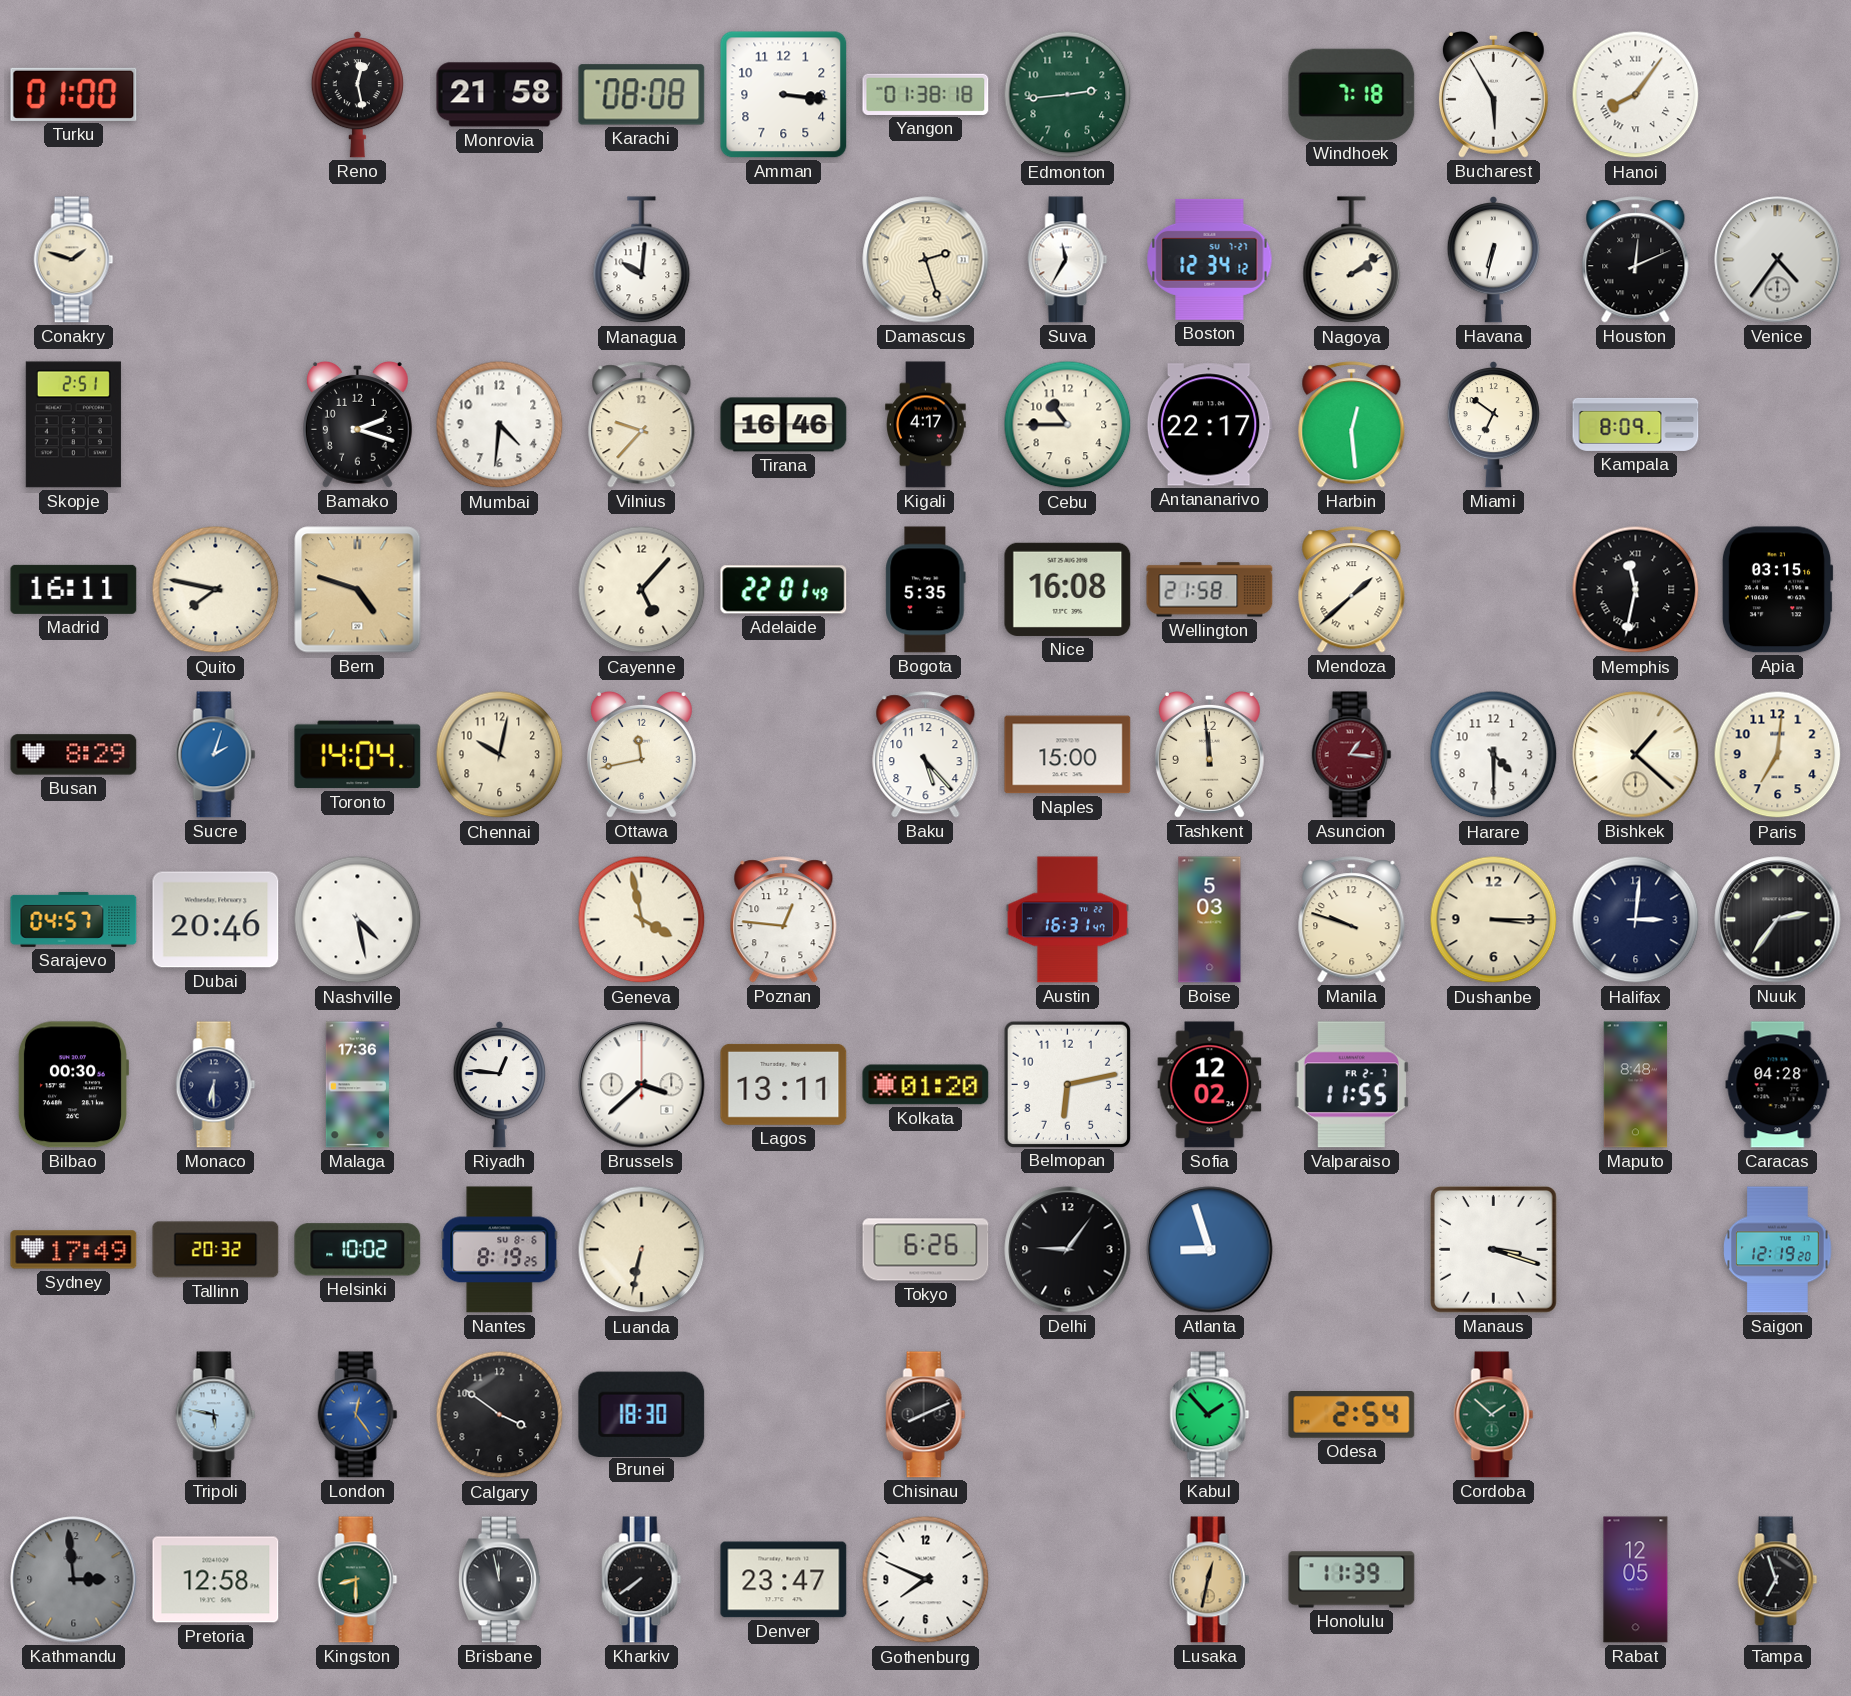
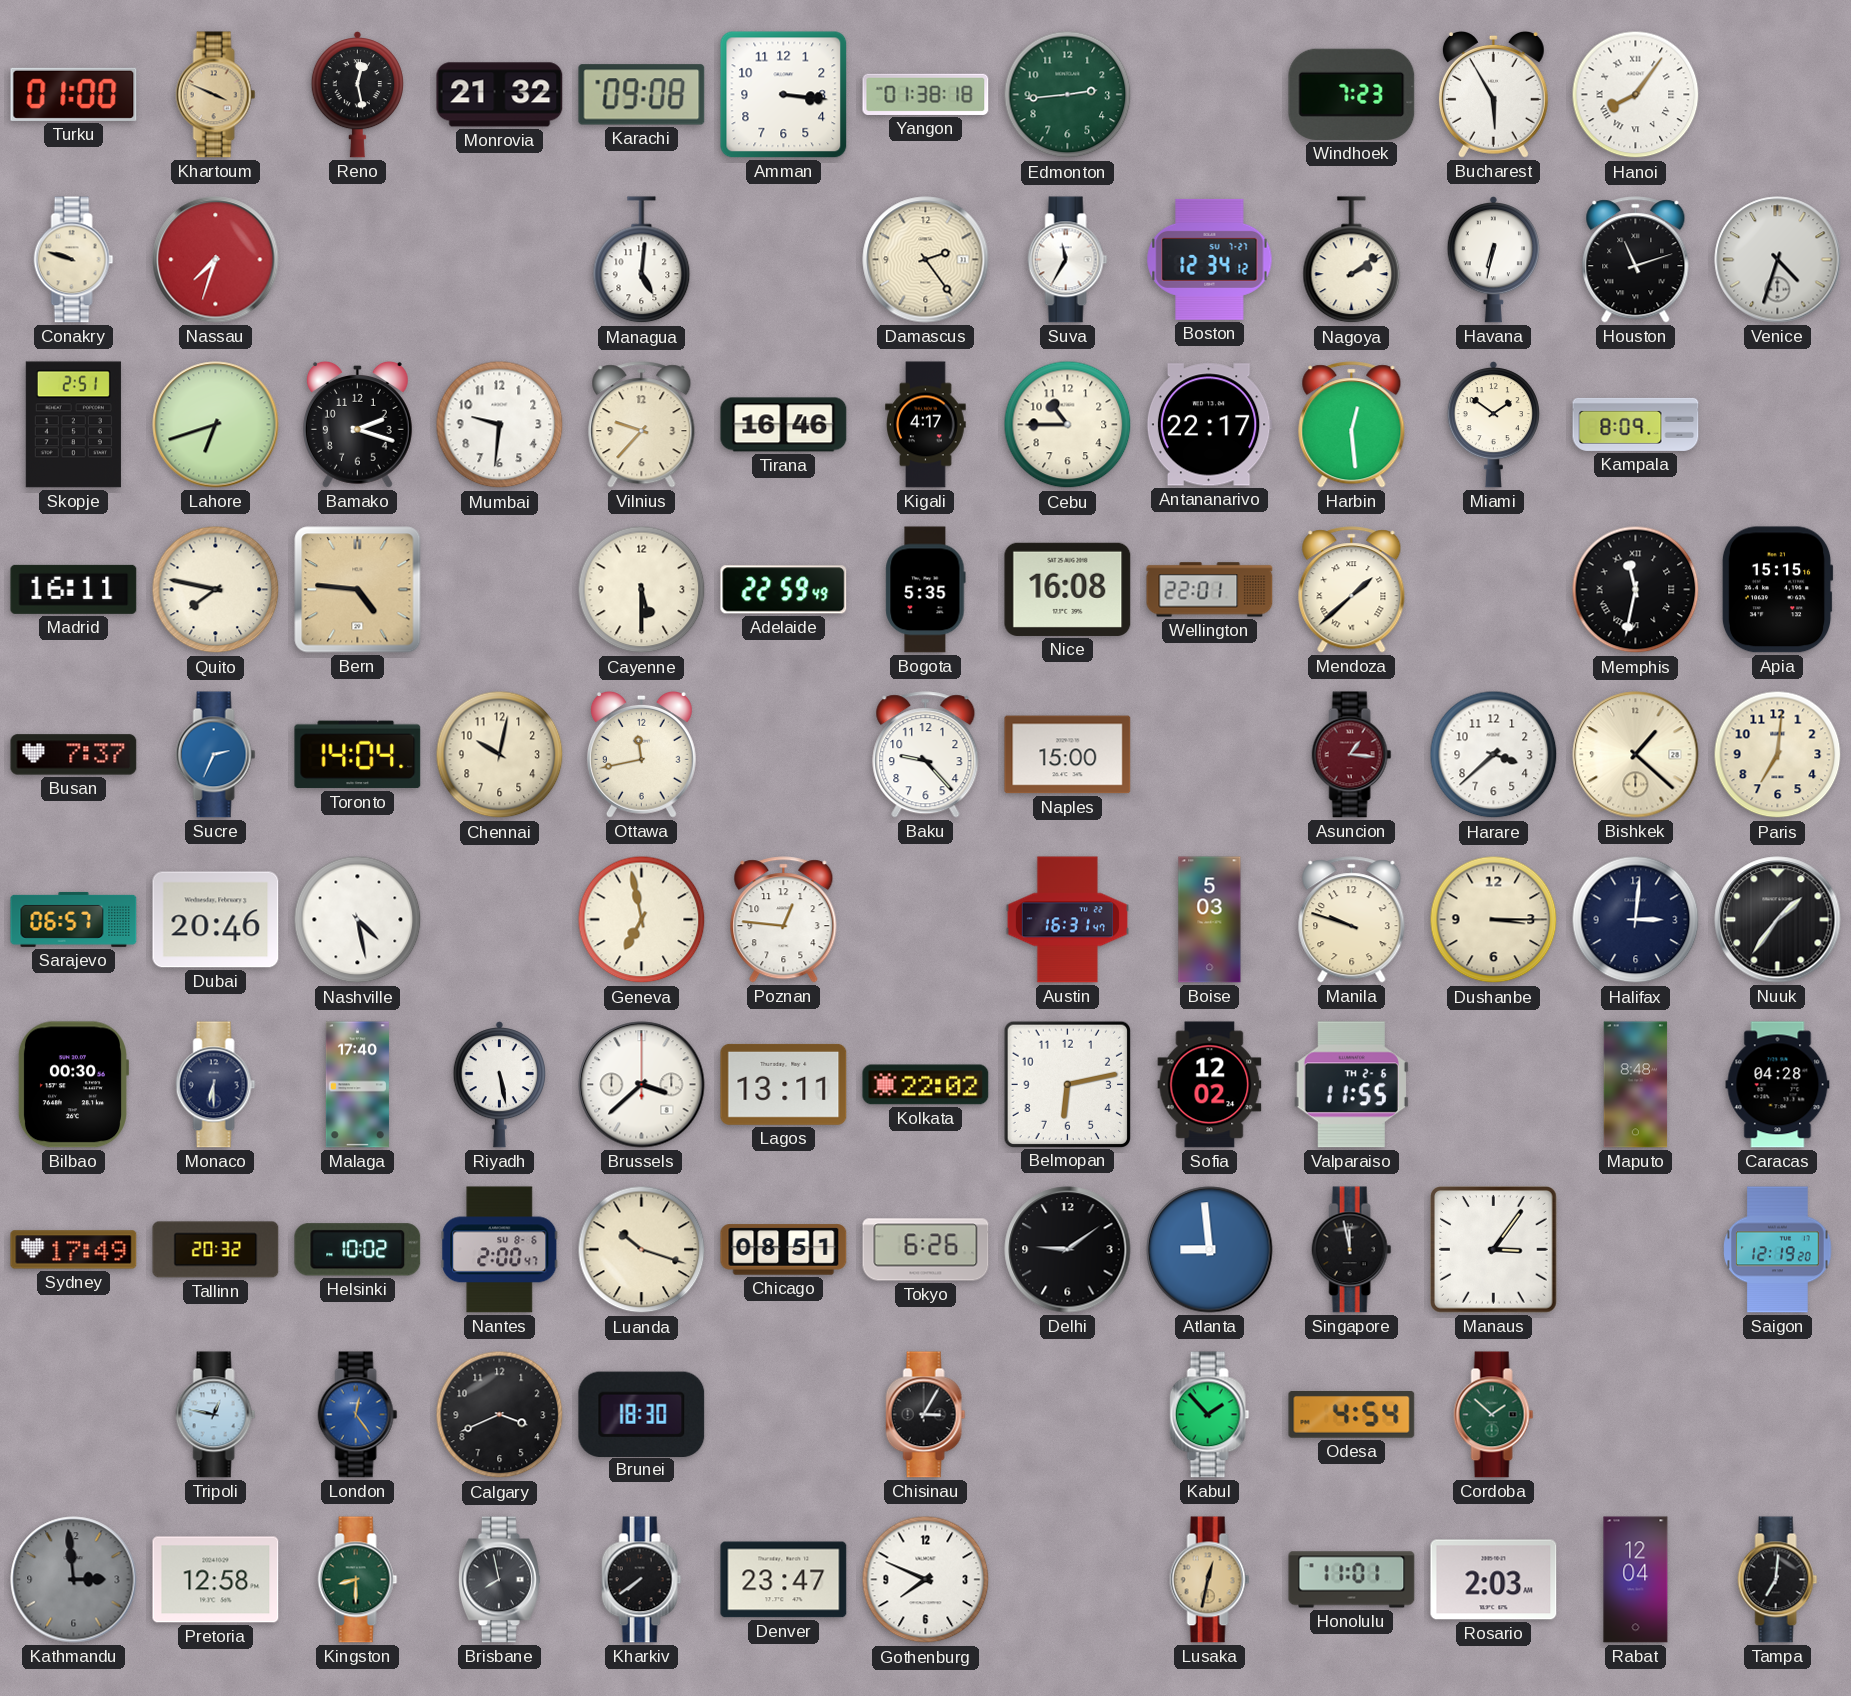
Khartoum: none -> 3:49
Monrovia: 21:58 -> 21:32
Karachi: 08:08 -> 09:08
Windhoek: 7:18 -> 7:23
Conakry: 1:48 -> 9:48
Nassau: none -> 7:33
Managua: 10:01 -> 5:01
Damascus: 2:27 -> 2:24
Houston: 12:11 -> 11:12
Venice: 4:36 -> 4:33
Lahore: none -> 6:42
Mumbai: 4:31 -> 9:31
Miami: 6:51 -> 1:51
Bern: 4:48 -> 4:46
Cayenne: 5:07 -> 5:30
Adelaide: 22:01 -> 22:59
Wellington: 21:58 -> 22:01
Apia: 03:15 -> 15:15
Busan: 8:29 -> 7:37
Sucre: 2:03 -> 2:34
Baku: 5:23 -> 9:23
Tashkent: 11:59 -> none
Harare: 4:30 -> 3:38
Sarajevo: 04:57 -> 06:57
Geneva: 3:58 -> 6:58
Nuuk: 2:36 -> 1:36
Malaga: 17:36 -> 17:40
Riyadh: 12:46 -> 5:28
Kolkata: 01:20 -> 22:02
Valparaiso date: FR 2-7 -> TH 2-6
Nantes: 8:19 -> 2:00
Luanda: 6:32 -> 10:18
Chicago: none -> 08:51
Delhi: 9:06 -> 9:09
Atlanta: 8:57 -> 8:59
Singapore: none -> 11:58
Manaus: 3:18 -> 3:06
Tripoli: 5:47 -> 12:47
Calgary: 3:51 -> 3:41
Chisinau: 8:11 -> 3:05
Odesa: 2:54 -> 4:54
Brisbane: 11:58 -> 7:58
Honolulu: 11:39 -> 11:01
Rosario: none -> 2:03
Rabat: 12:05 -> 12:04
Tampa: 6:57 -> 7:01
